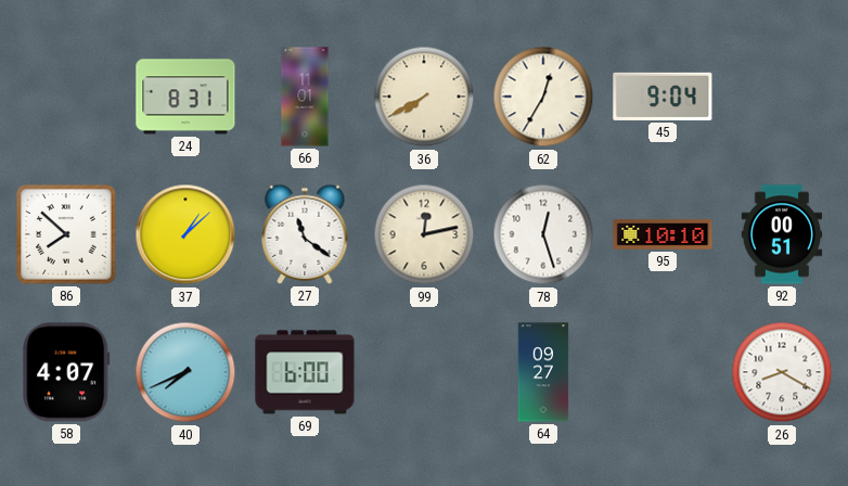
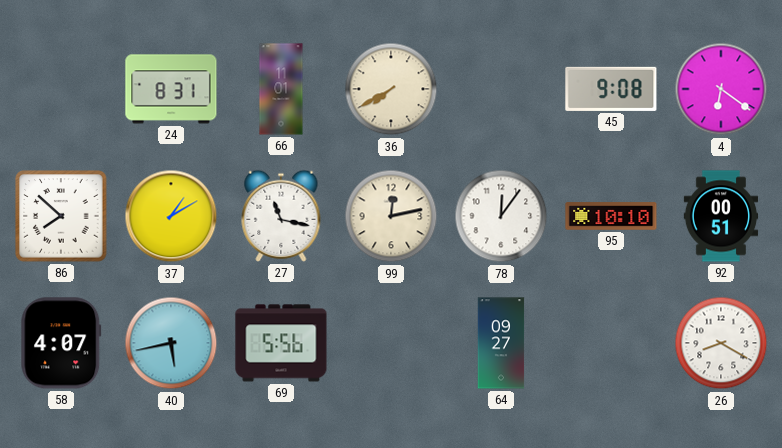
62: 12:35 -> none
45: 9:04 -> 9:08
4: none -> 6:21
37: 1:08 -> 1:10
27: 11:21 -> 11:17
78: 12:27 -> 12:06
40: 7:41 -> 5:43
69: 6:00 -> 5:56
